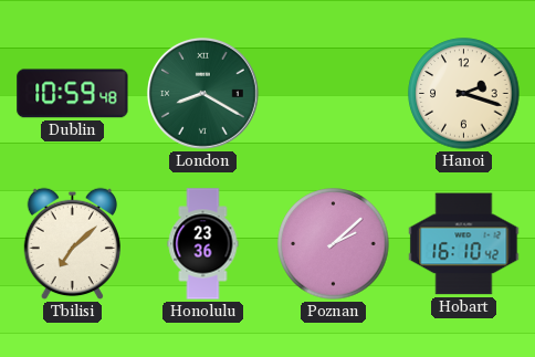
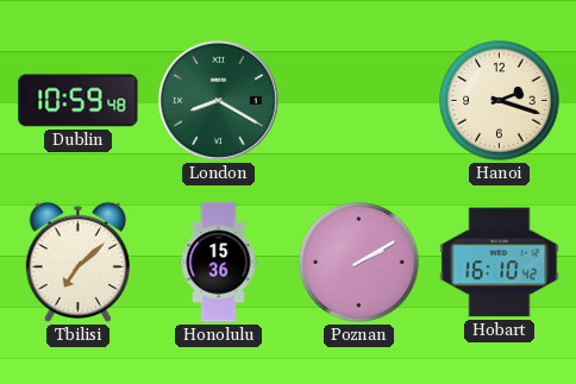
Honolulu: 23:36 -> 15:36
Poznan: 2:08 -> 2:10
